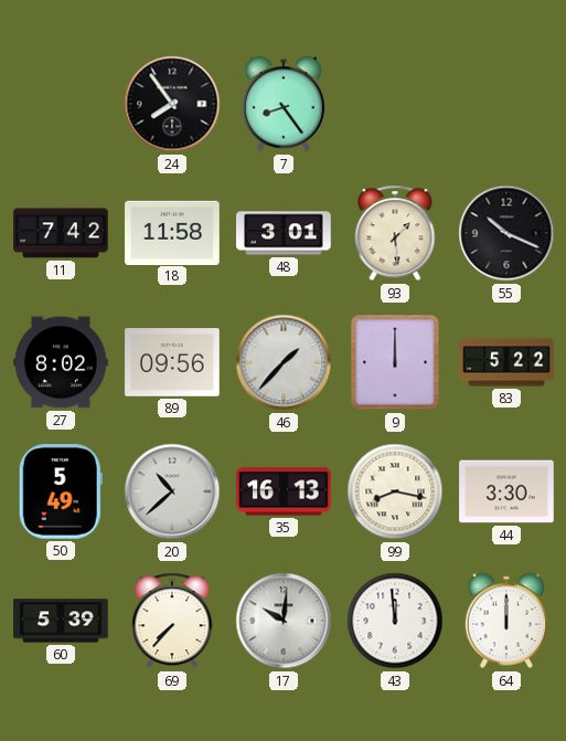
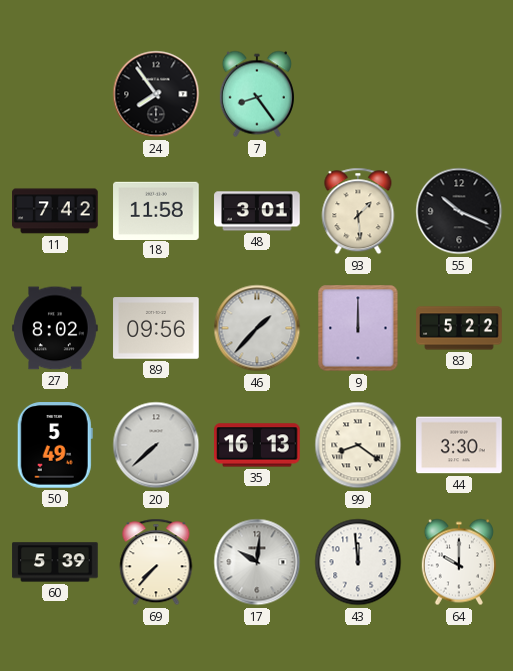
20: 10:38 -> 7:38
99: 8:17 -> 8:21
64: 12:00 -> 10:00
